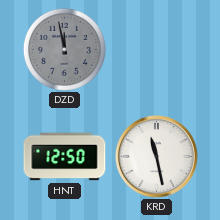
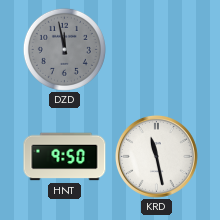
HNT: 12:50 -> 9:50
